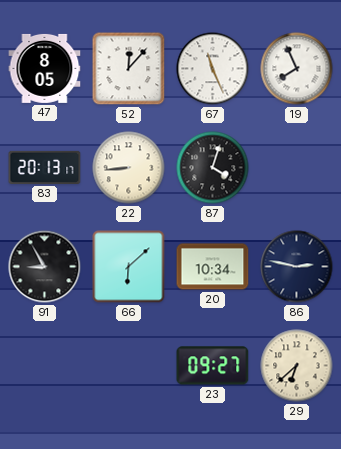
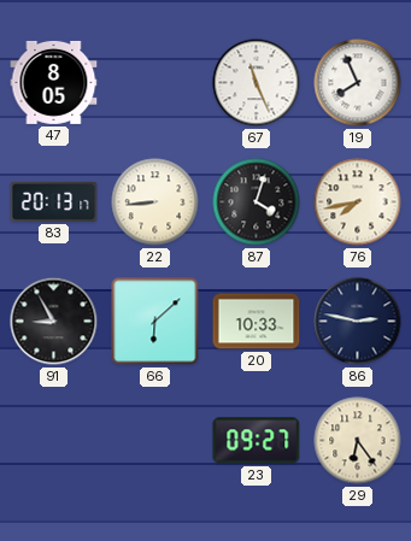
52: 12:07 -> none
76: none -> 7:43
20: 10:34 -> 10:33
29: 6:38 -> 6:24
